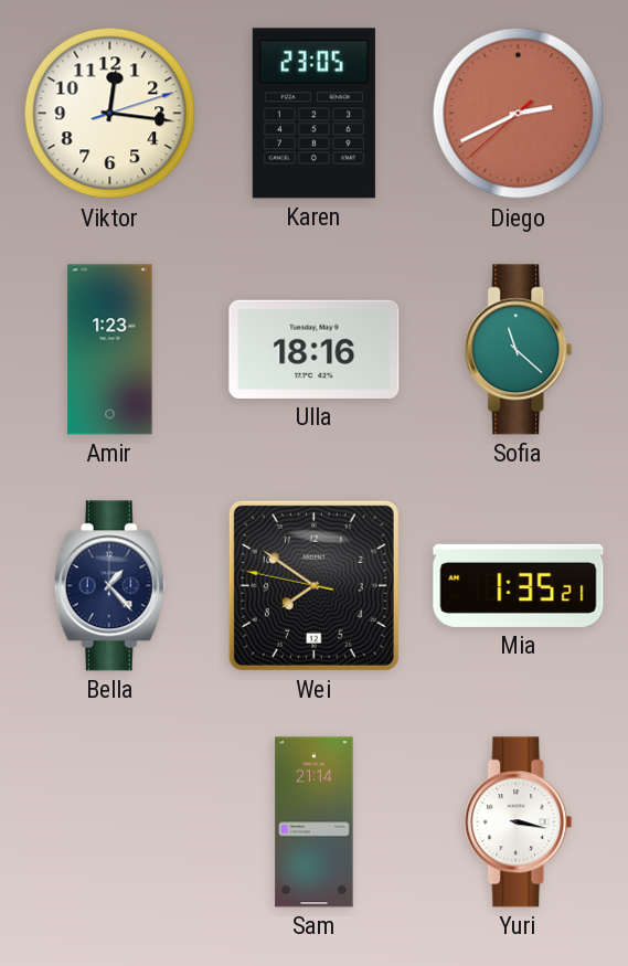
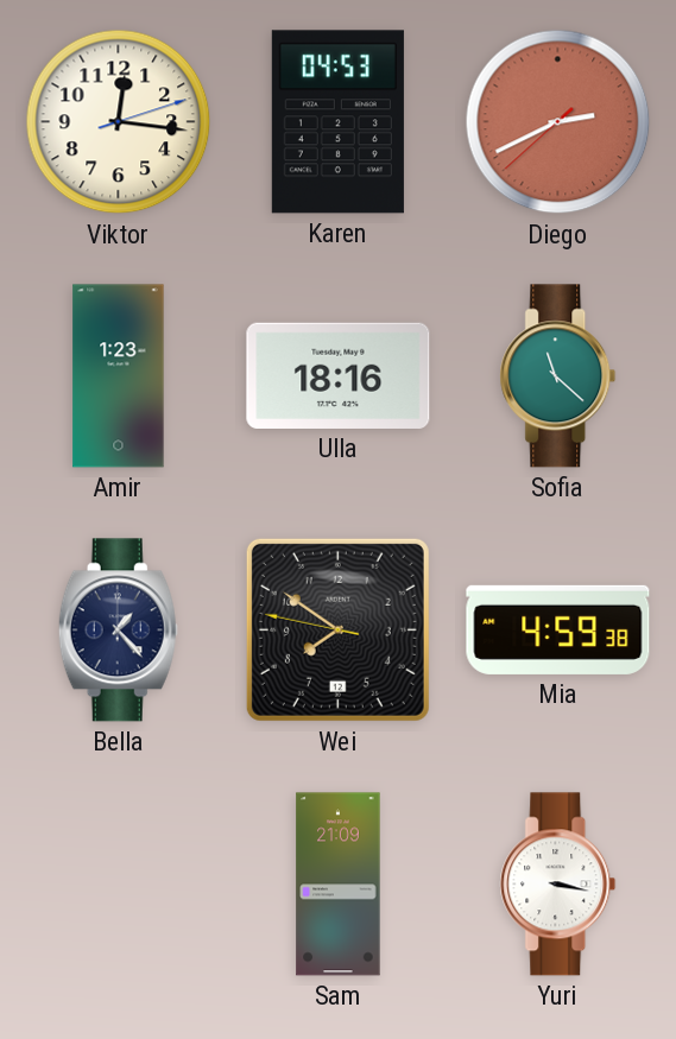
Karen: 23:05 -> 04:53
Mia: 1:35 -> 4:59
Sam: 21:14 -> 21:09
